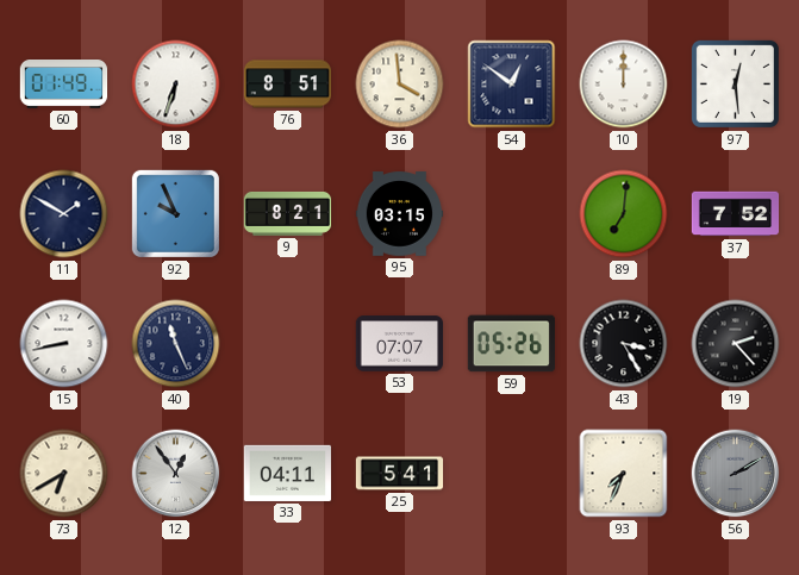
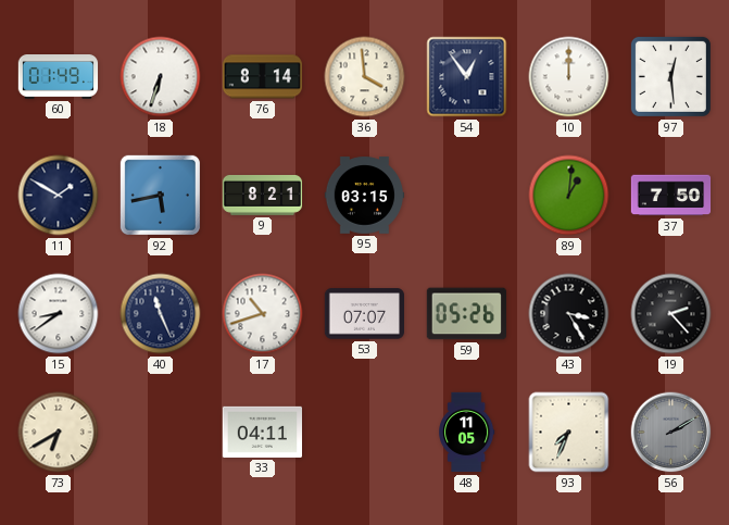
76: 8:51 -> 8:14
54: 12:51 -> 12:54
92: 9:56 -> 5:43
89: 7:01 -> 1:01
37: 7:52 -> 7:50
15: 8:43 -> 8:39
17: none -> 10:42
12: 12:54 -> none
25: 5:41 -> none
48: none -> 11:05
